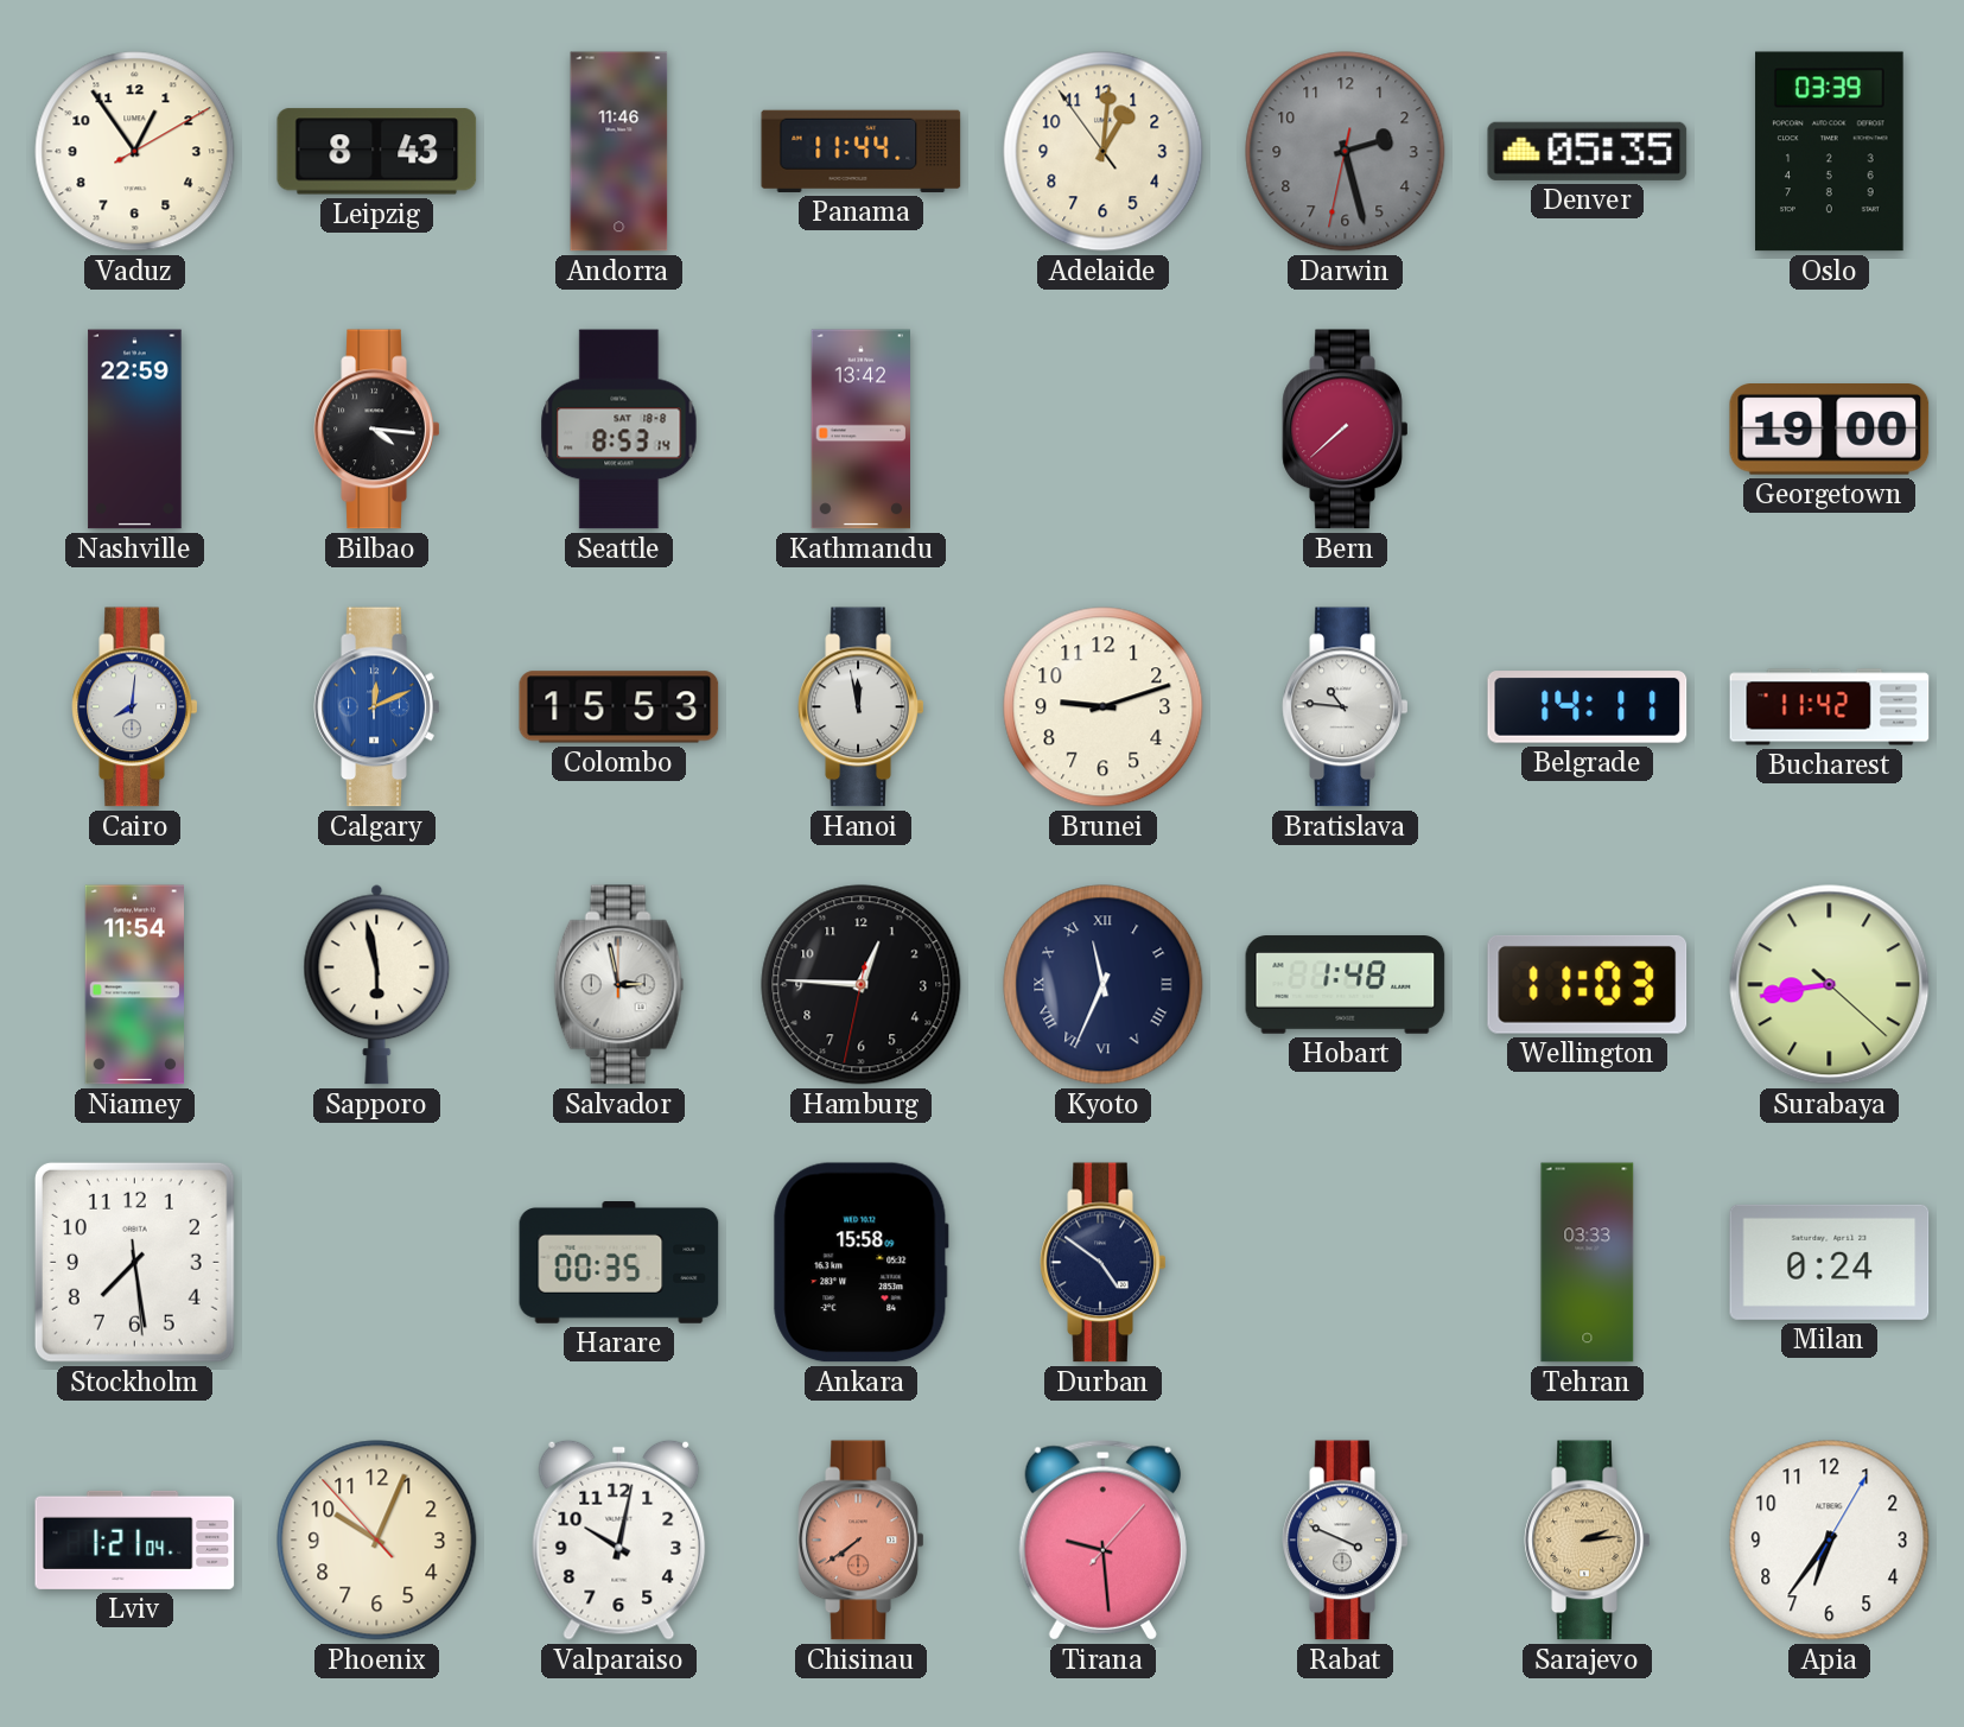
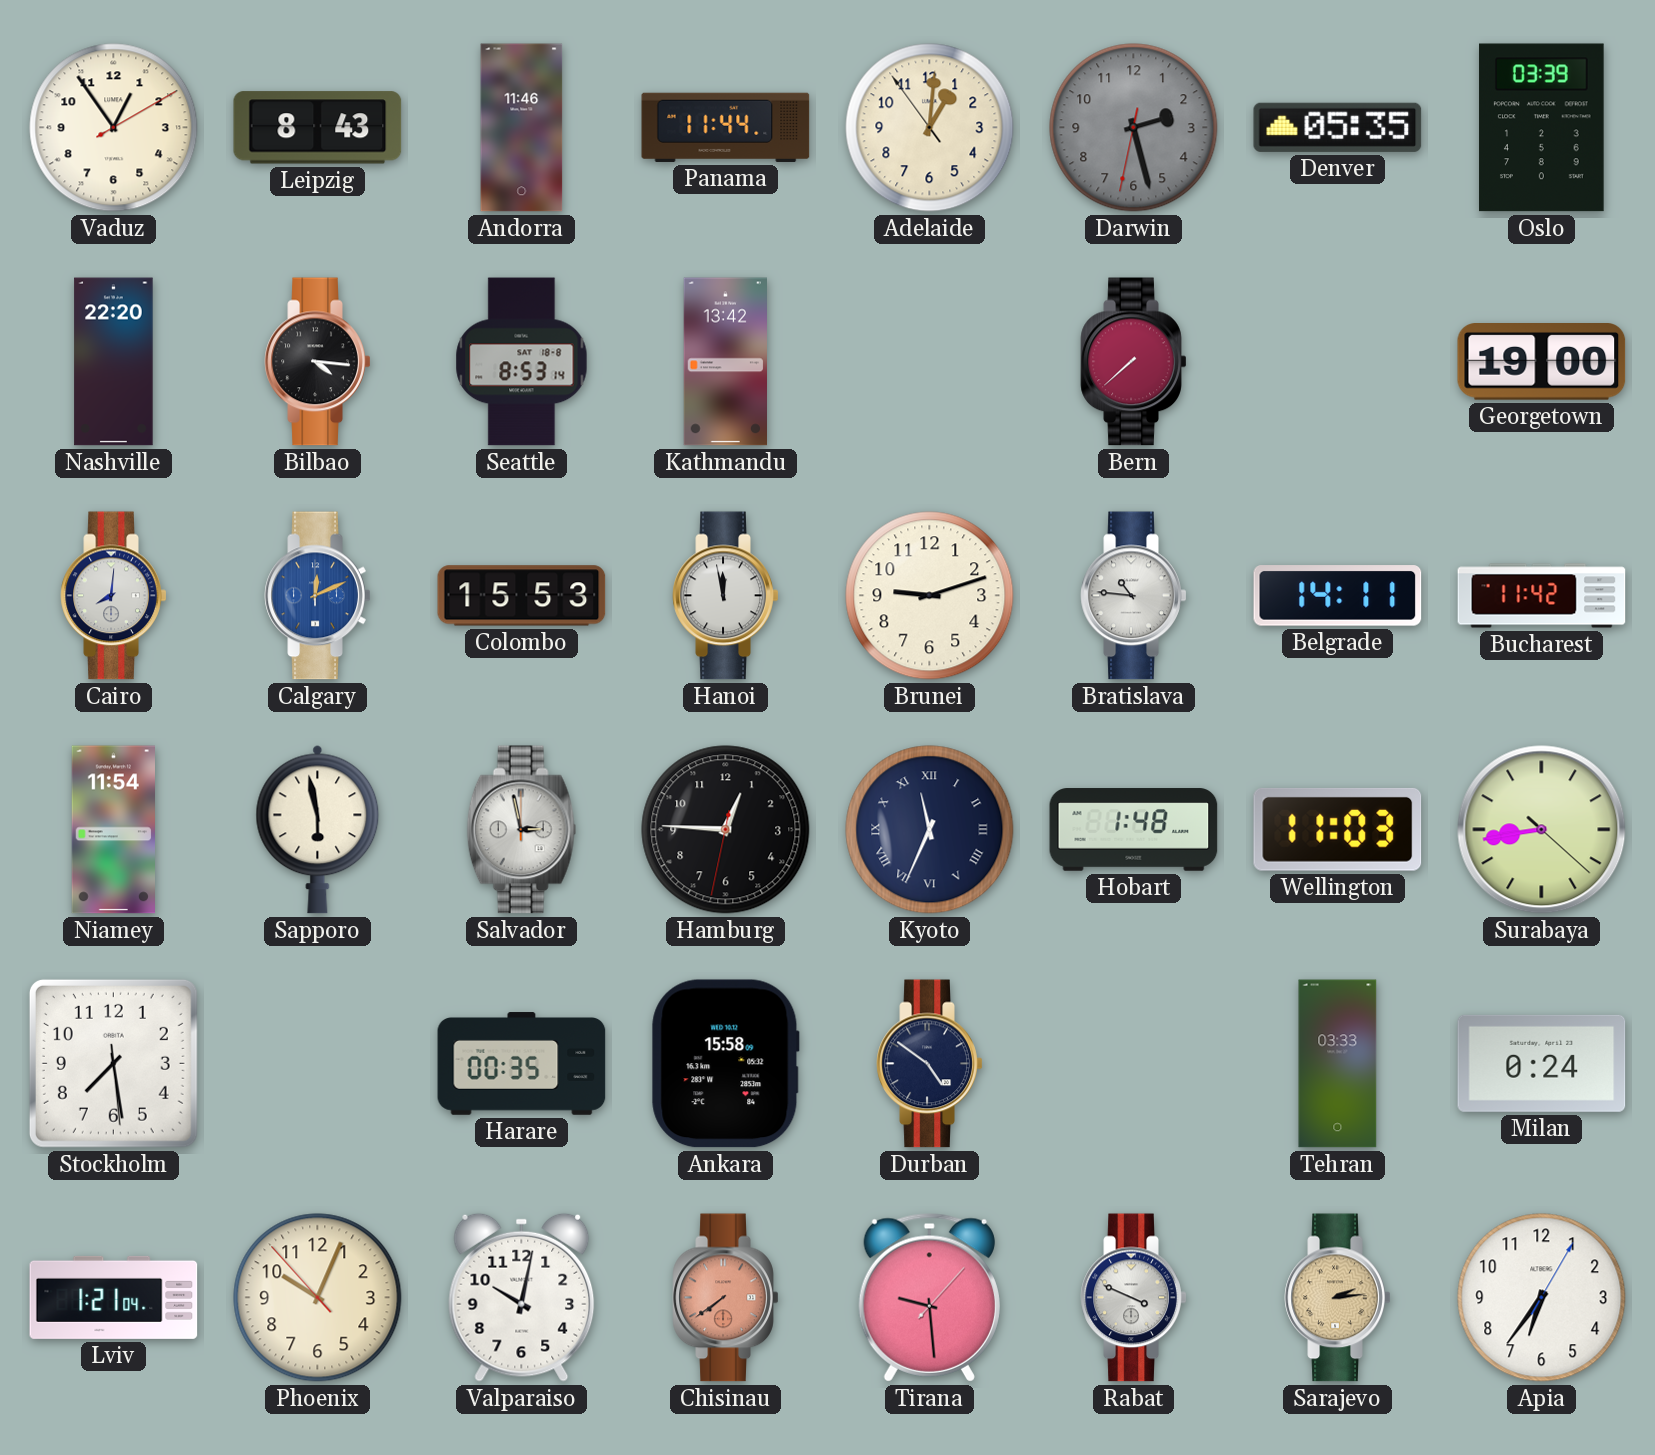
Nashville: 22:59 -> 22:20
